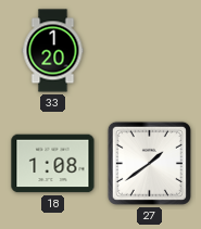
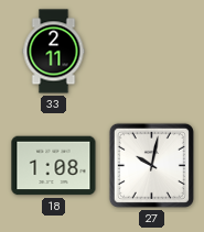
33: 1:20 -> 2:11
27: 1:39 -> 10:02
